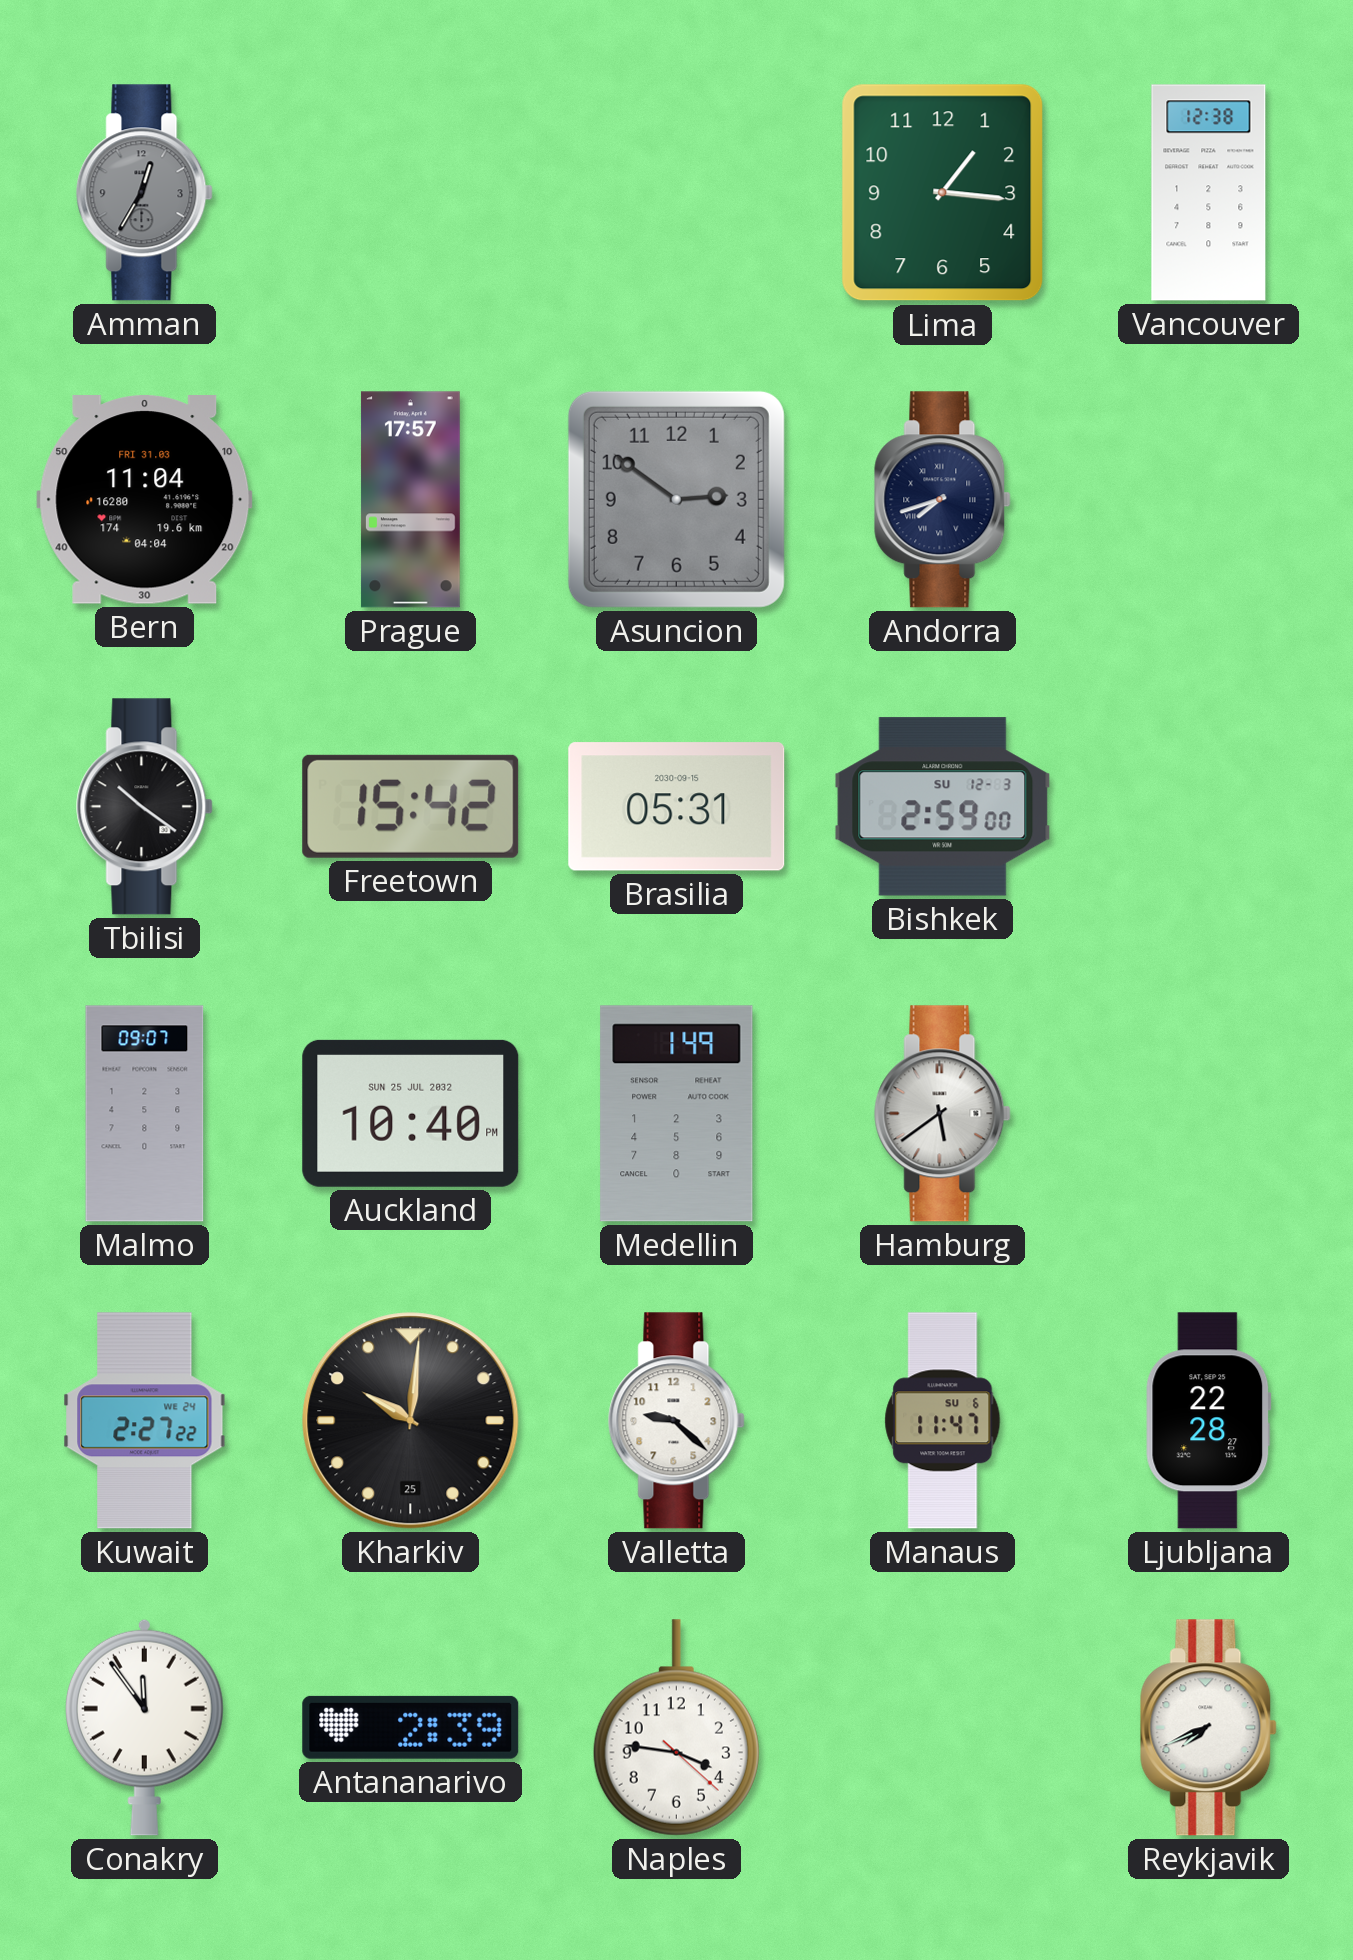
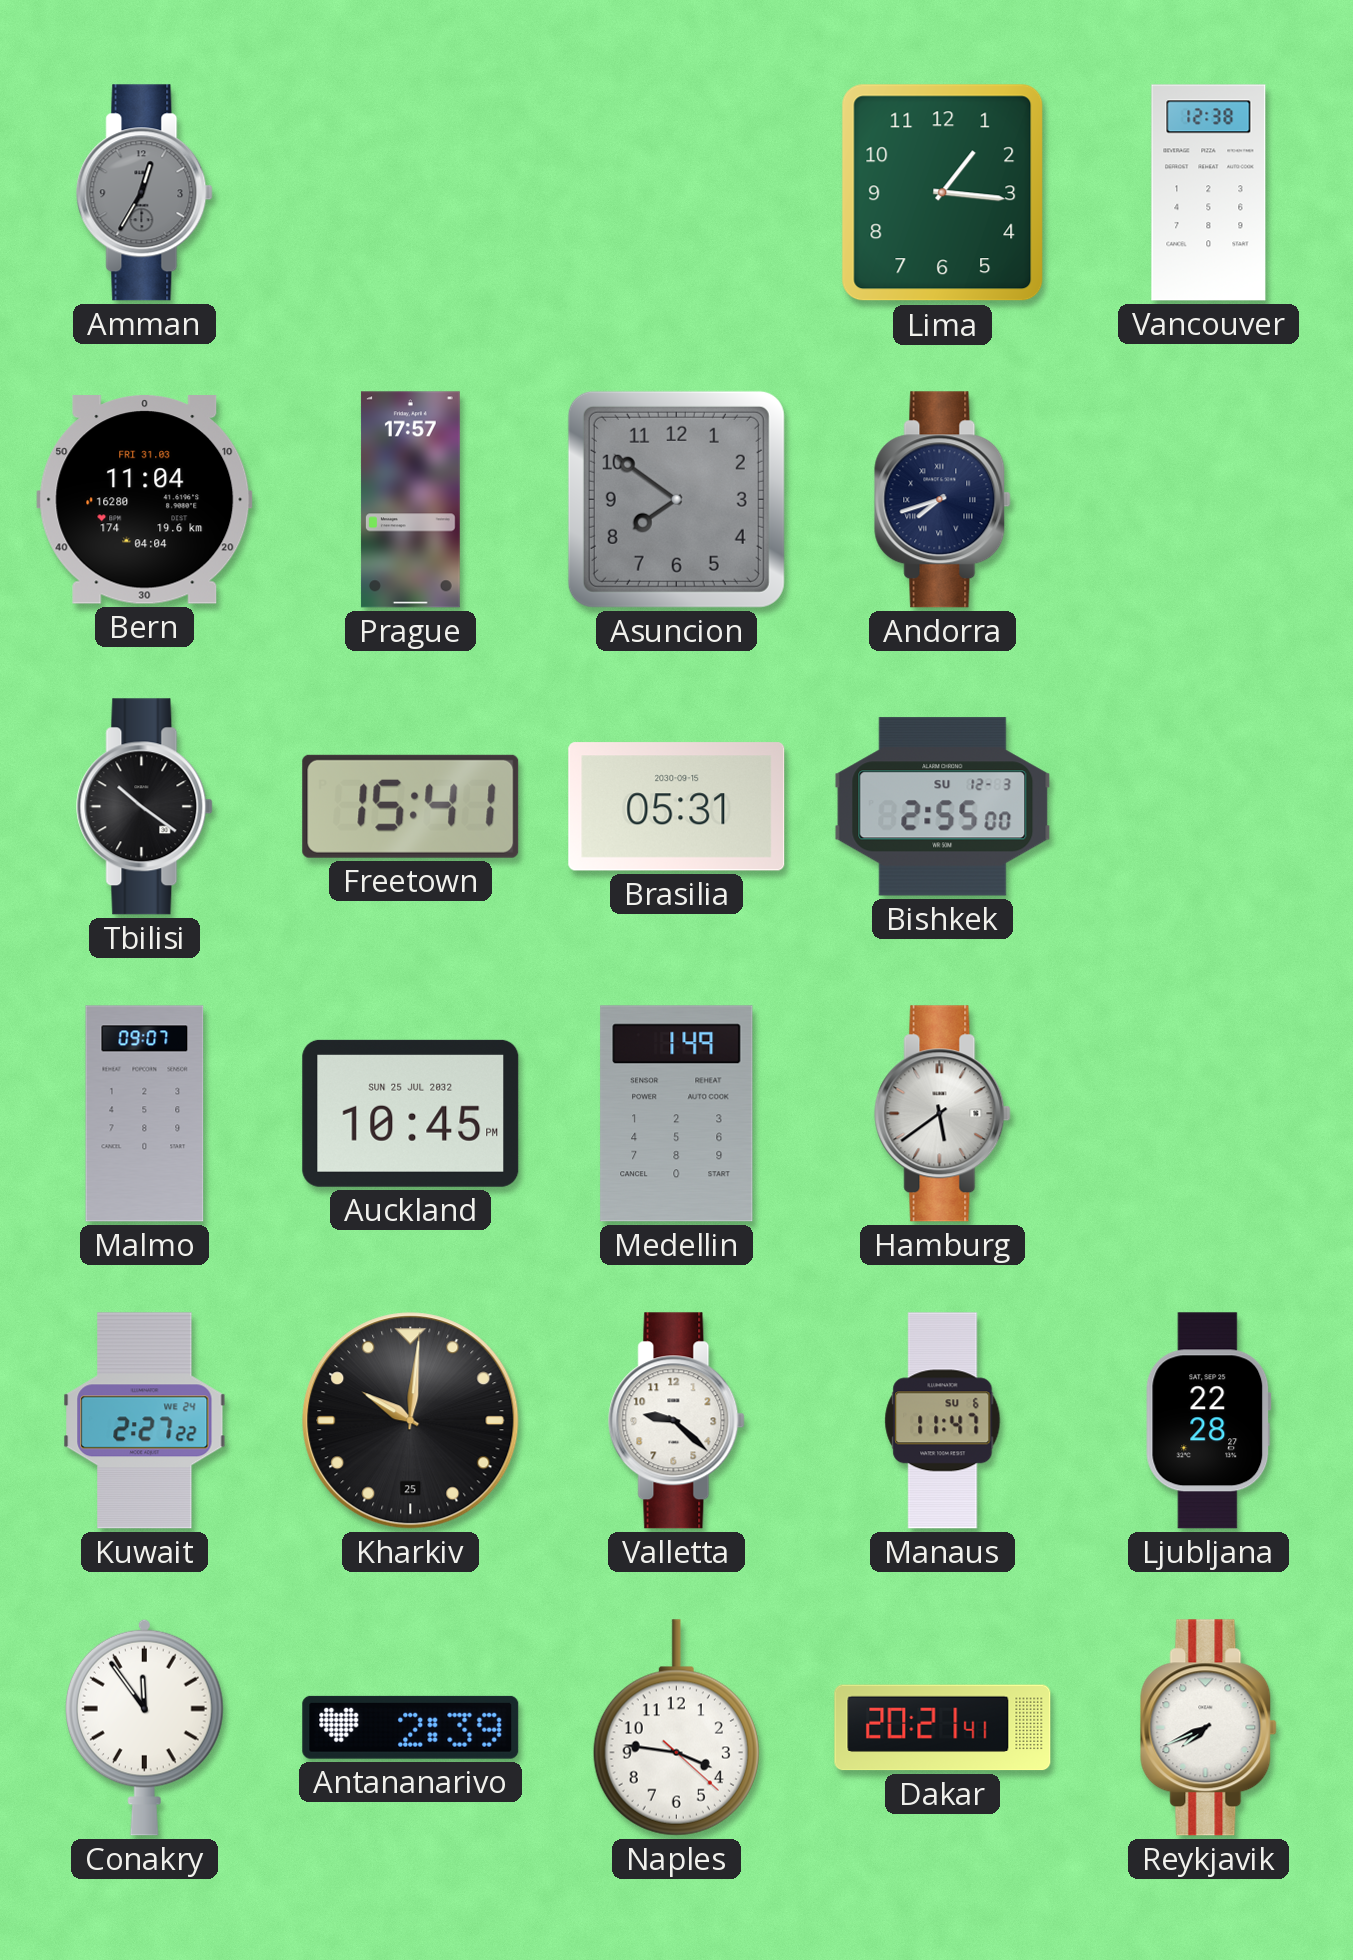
Asuncion: 2:51 -> 7:51
Freetown: 15:42 -> 15:41
Bishkek: 2:59 -> 2:55
Auckland: 10:40 -> 10:45
Dakar: none -> 20:21
